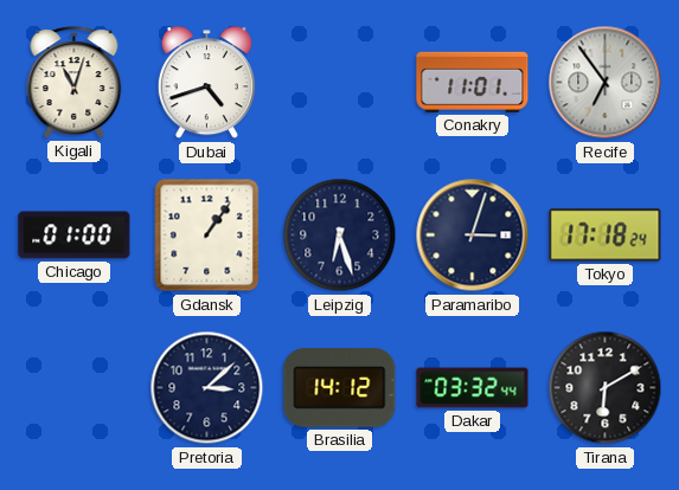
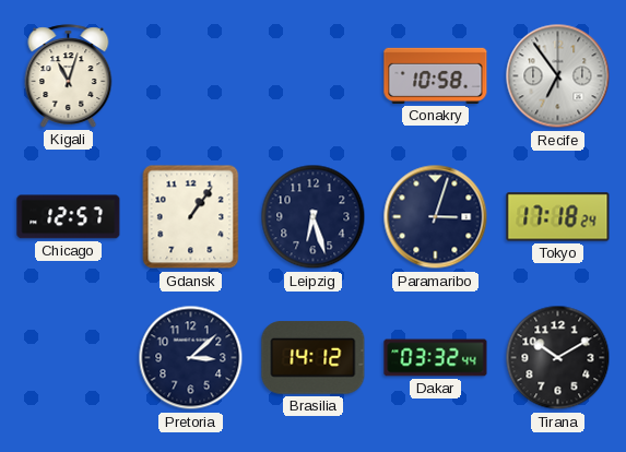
Dubai: 4:42 -> none
Conakry: 11:01 -> 10:58
Chicago: 01:00 -> 12:57
Tirana: 6:10 -> 10:10
